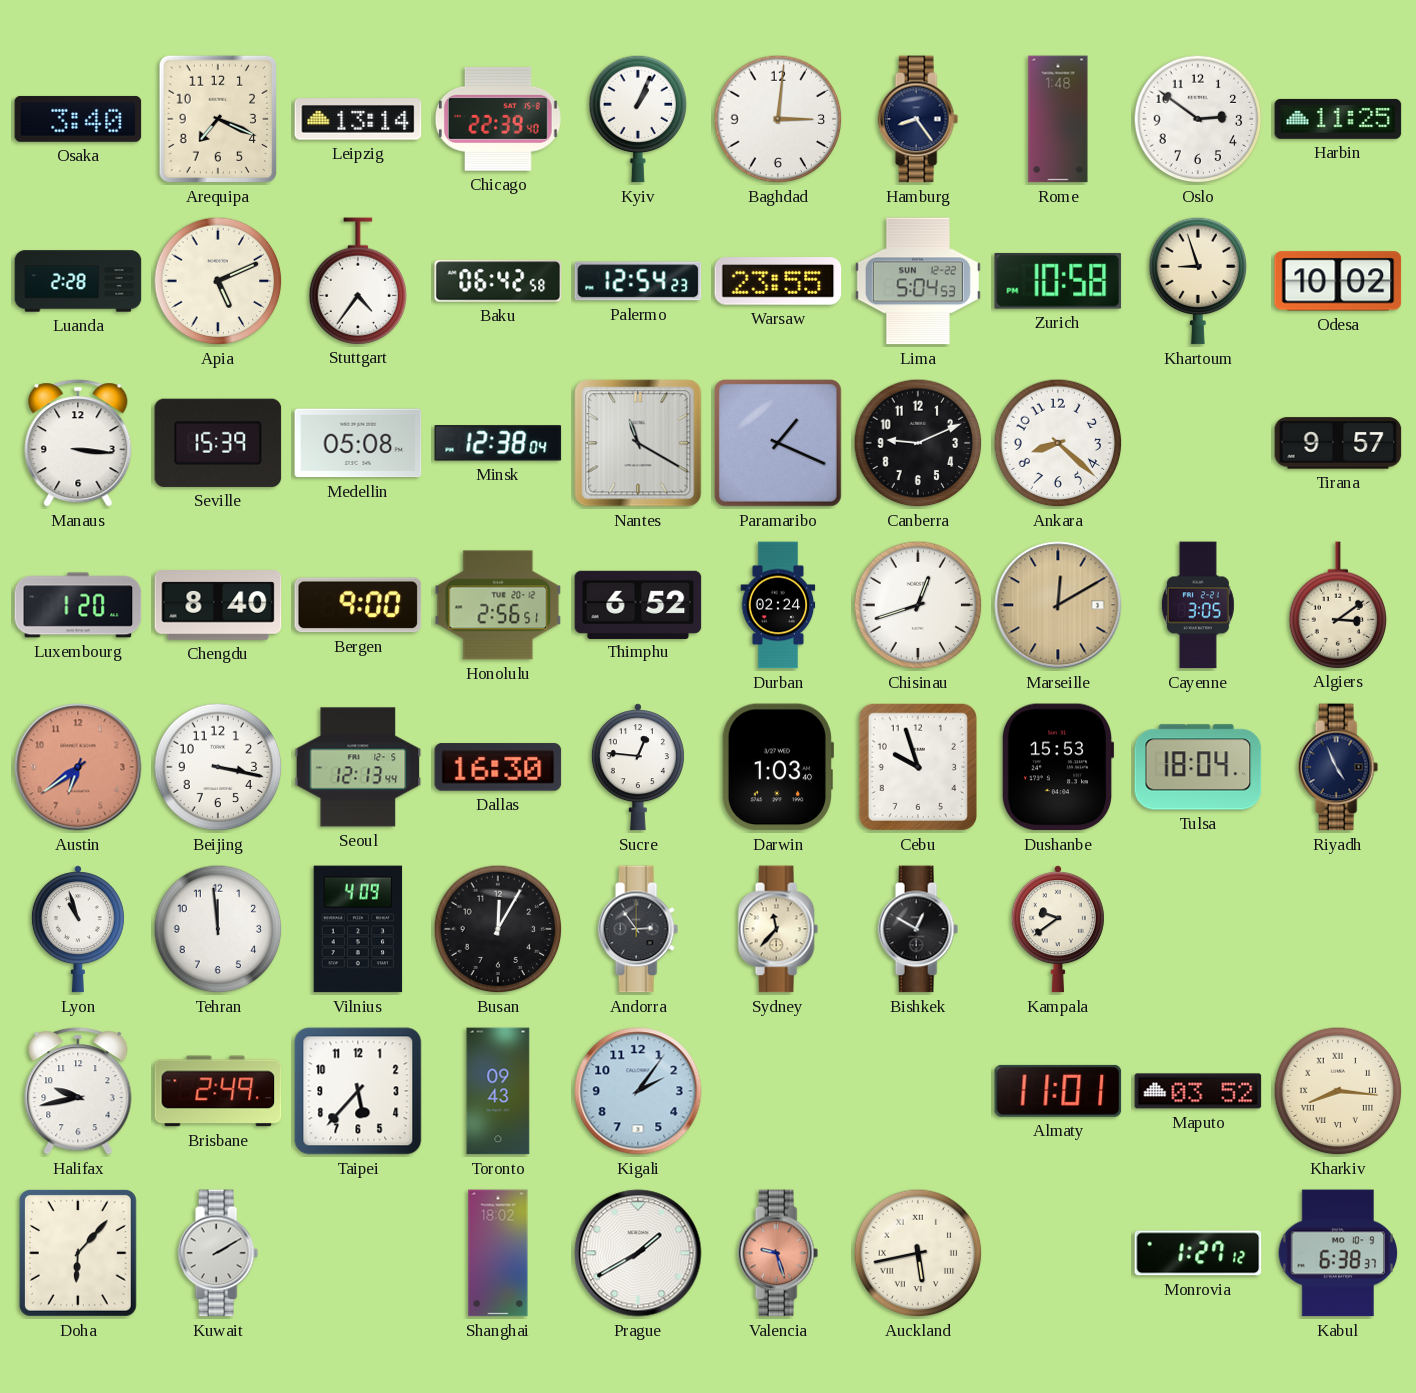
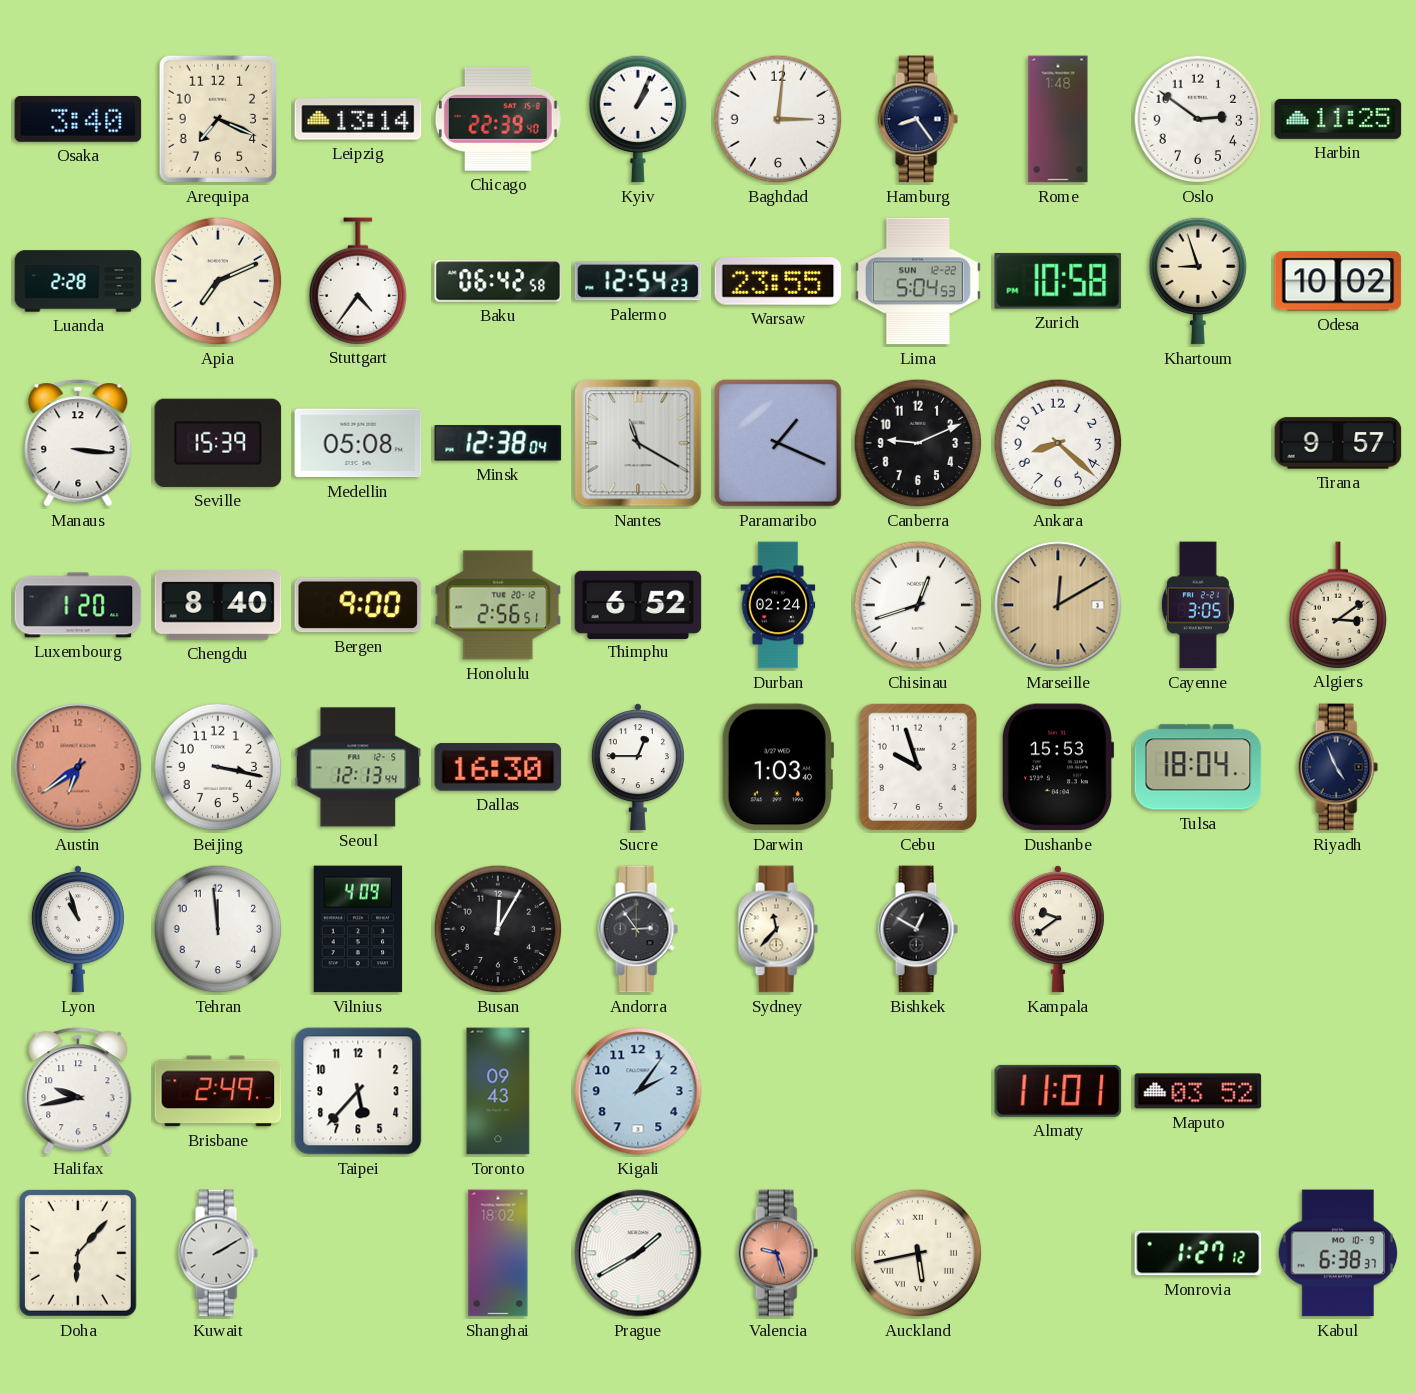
Apia: 5:11 -> 7:11
Sucre: 12:46 -> 12:45
Kharkiv: 8:16 -> none
